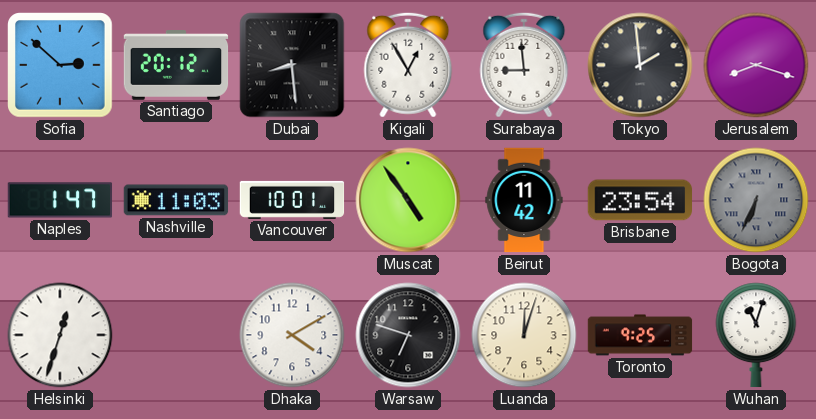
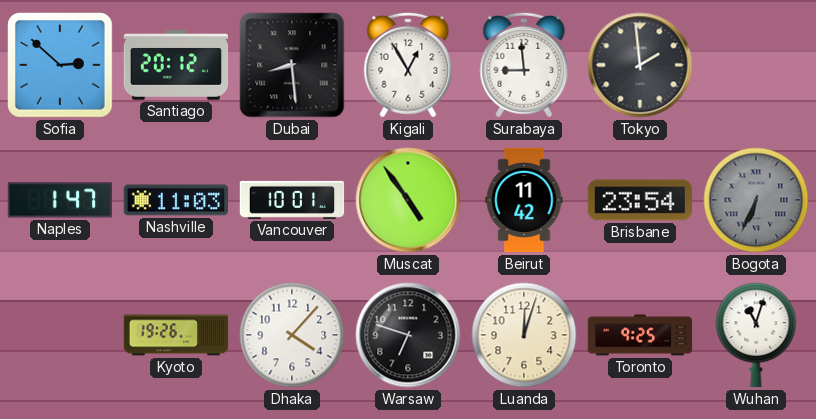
Jerusalem: 8:18 -> none
Helsinki: 12:33 -> none
Kyoto: none -> 19:26
Dhaka: 4:10 -> 4:07
